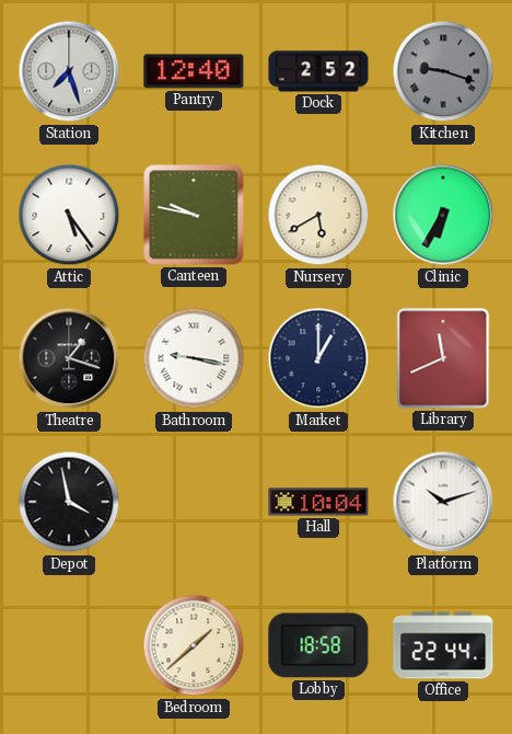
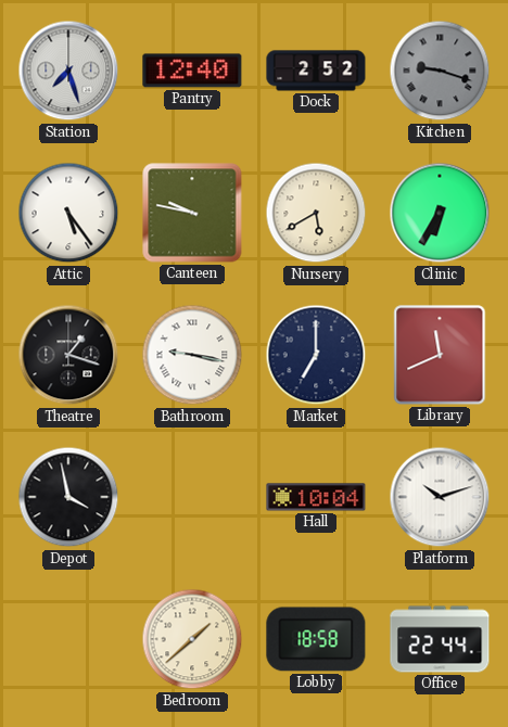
Market: 1:00 -> 7:00
